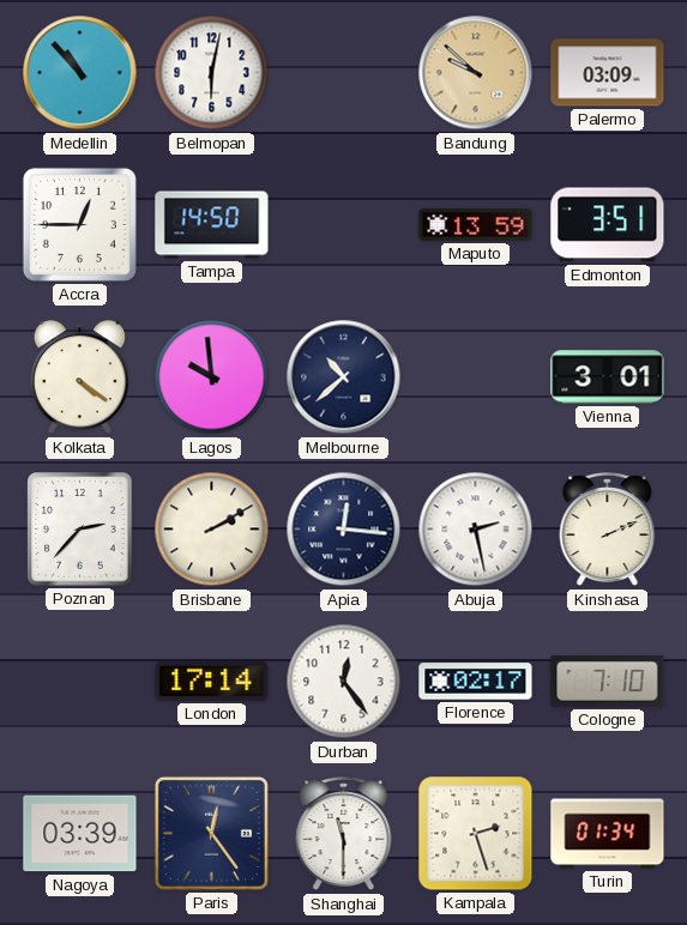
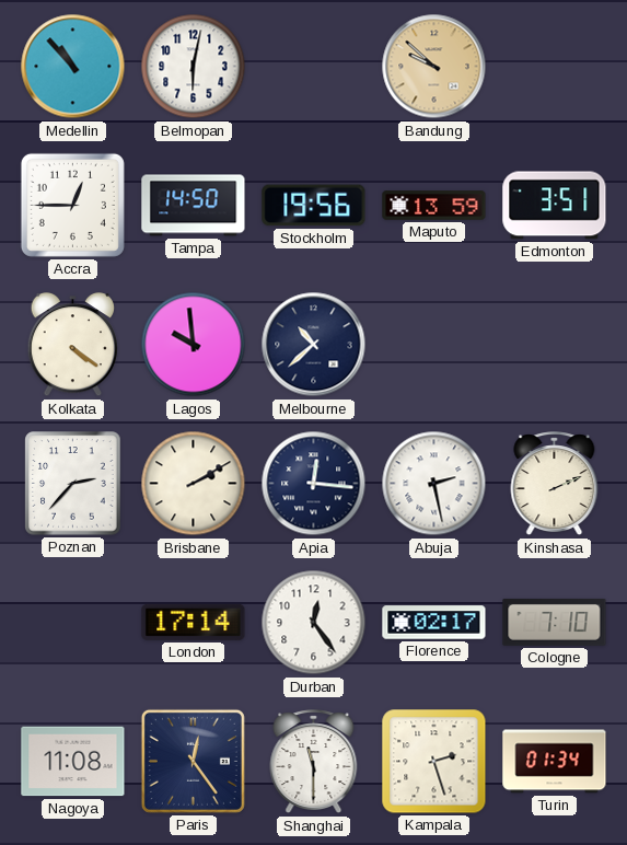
Palermo: 03:09 -> none
Stockholm: none -> 19:56
Vienna: 3:01 -> none
Nagoya: 03:39 -> 11:08
